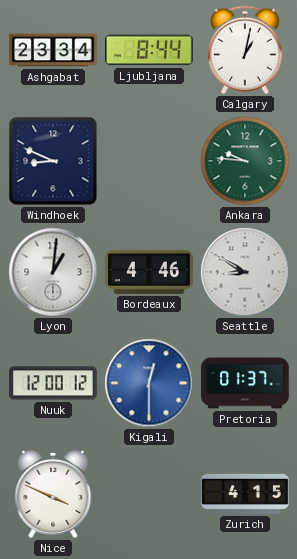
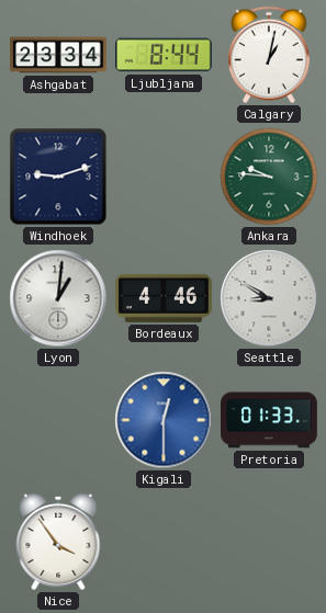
Windhoek: 8:49 -> 9:12
Nuuk: 12:00 -> none
Pretoria: 01:37 -> 01:33
Nice: 3:49 -> 3:54
Zurich: 4:15 -> none
